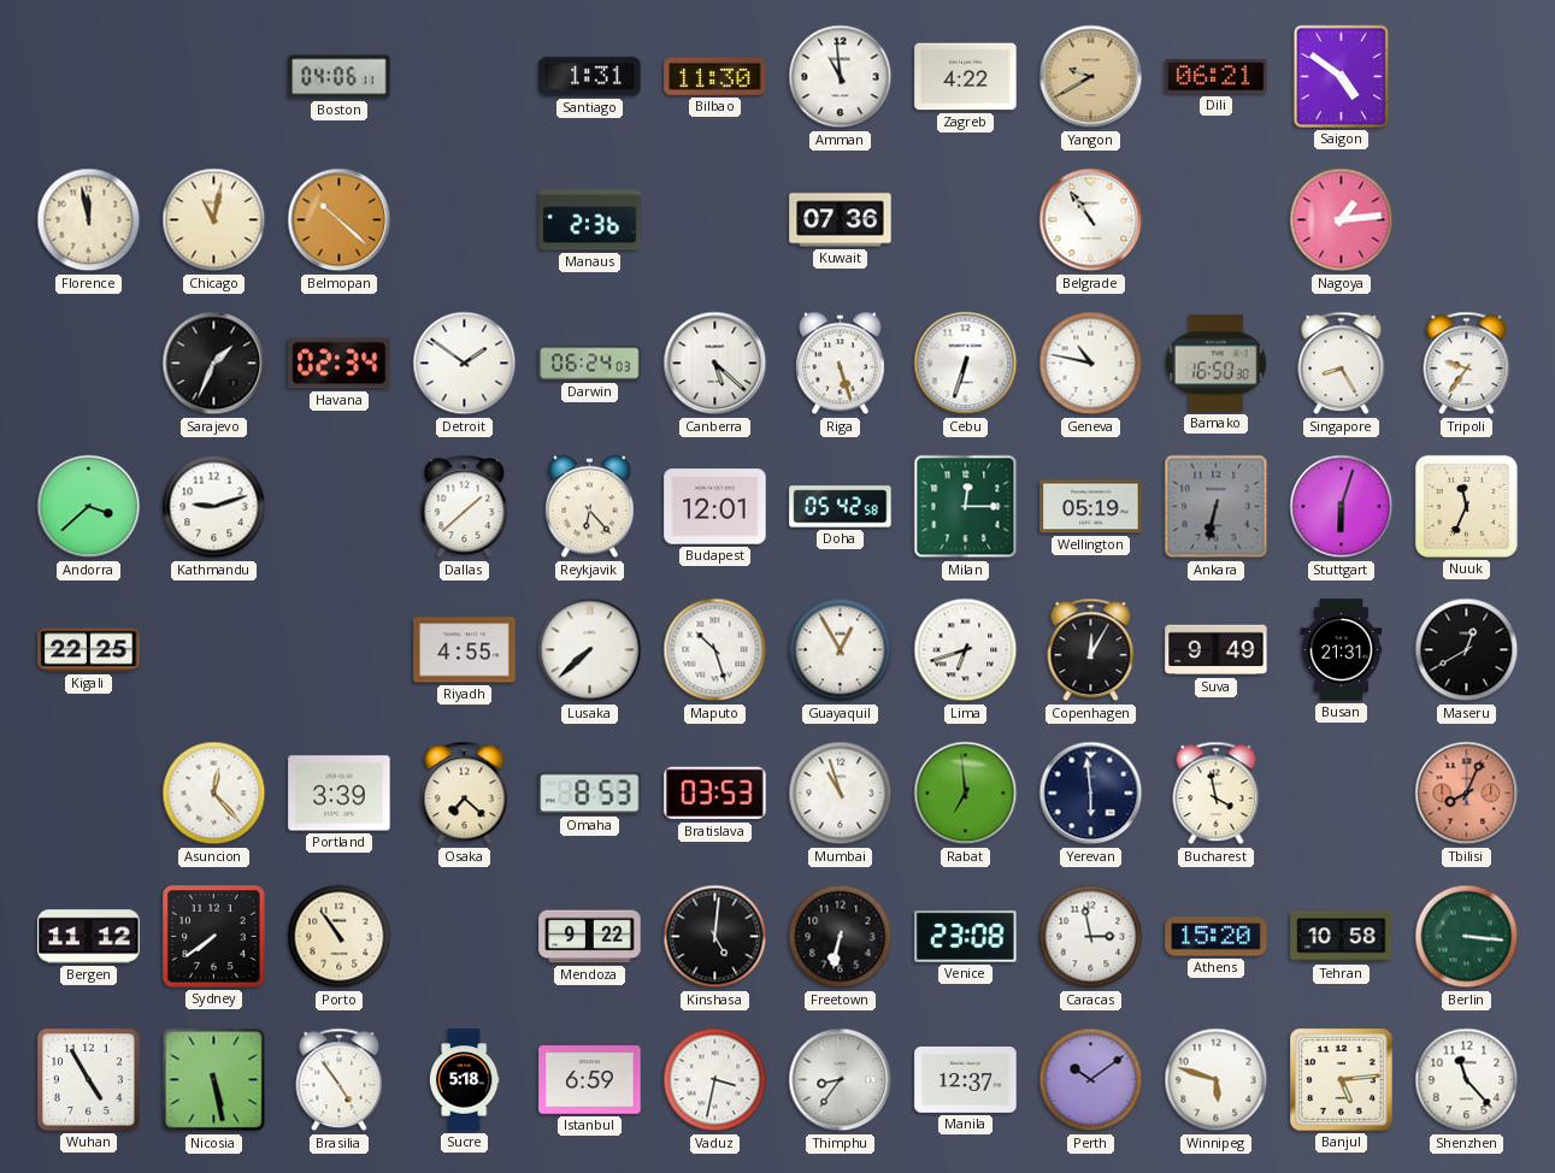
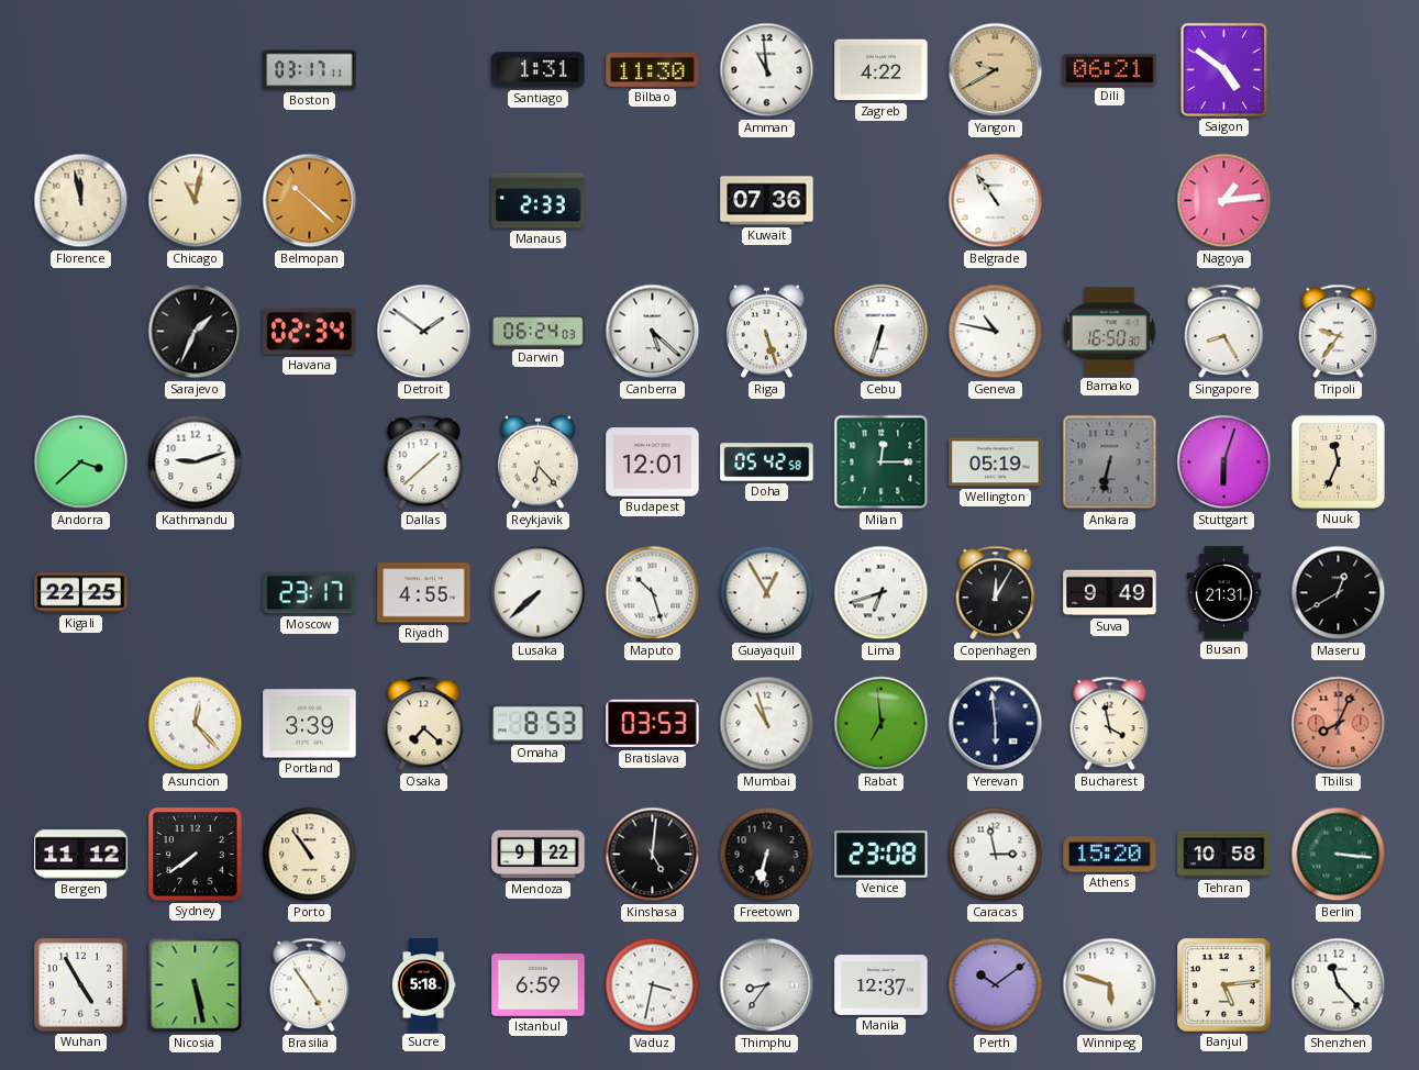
Boston: 04:06 -> 03:17
Manaus: 2:36 -> 2:33
Moscow: none -> 23:17
